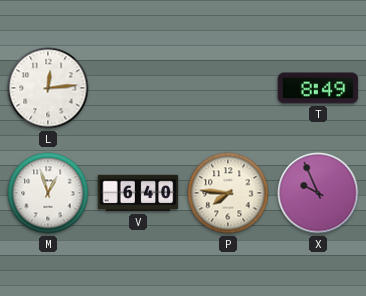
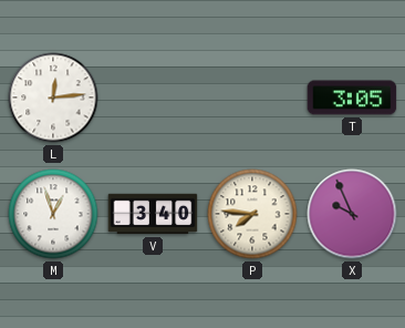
T: 8:49 -> 3:05
V: 6:40 -> 3:40
